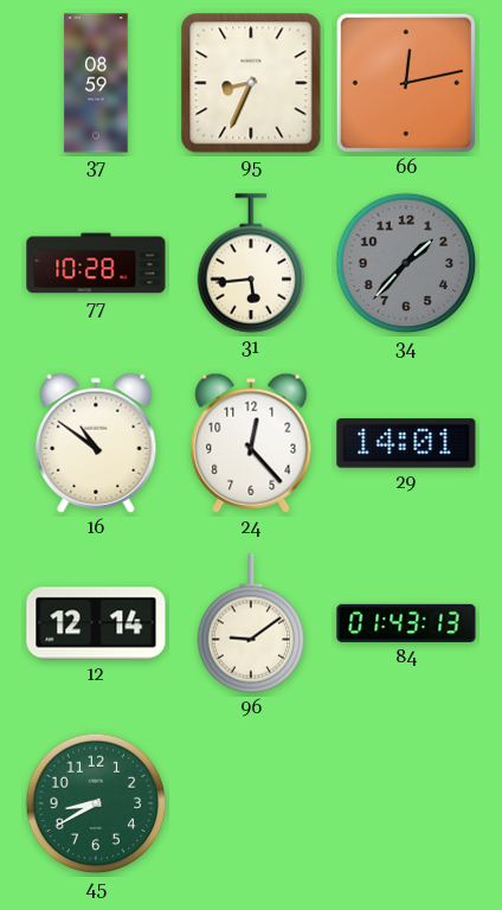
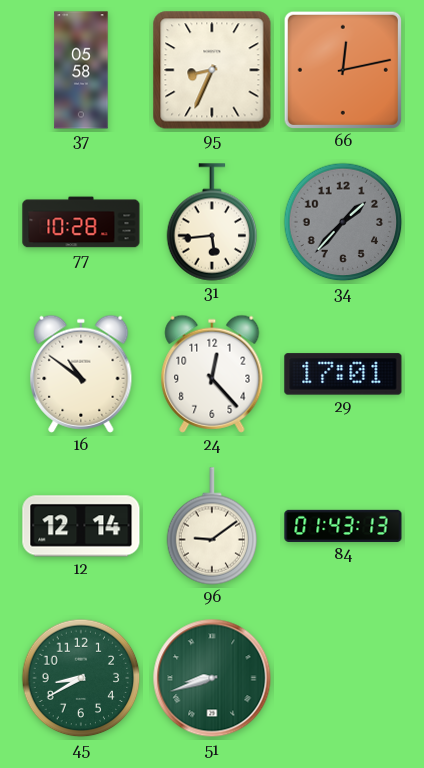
37: 08:59 -> 05:58
29: 14:01 -> 17:01
51: none -> 8:42
